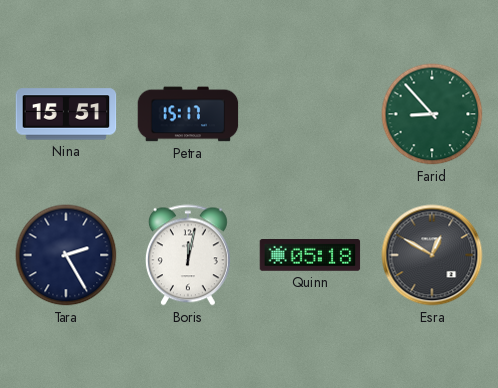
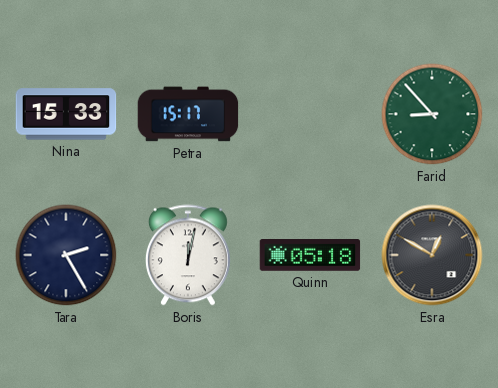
Nina: 15:51 -> 15:33
